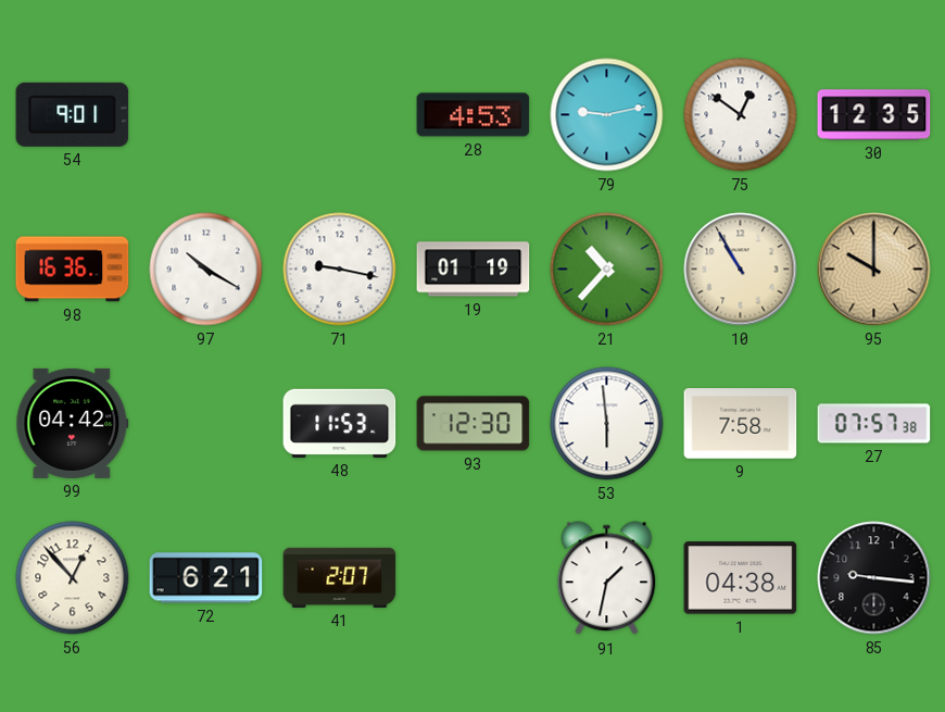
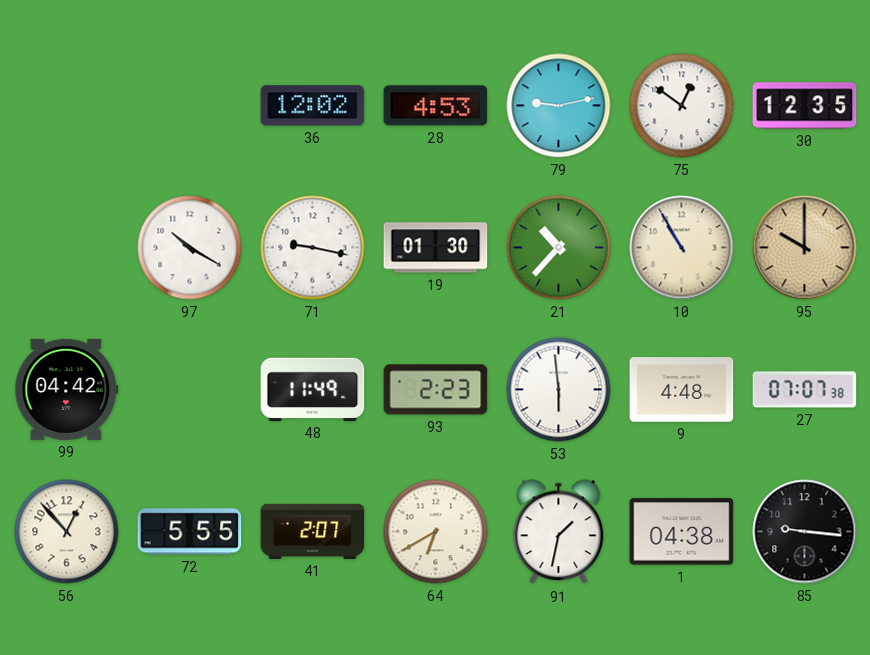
54: 9:01 -> none
36: none -> 12:02
98: 16:36 -> none
19: 01:19 -> 01:30
48: 11:53 -> 11:49
93: 12:30 -> 2:23
9: 7:58 -> 4:48
27: 07:57 -> 07:07
72: 6:21 -> 5:55
64: none -> 6:40
